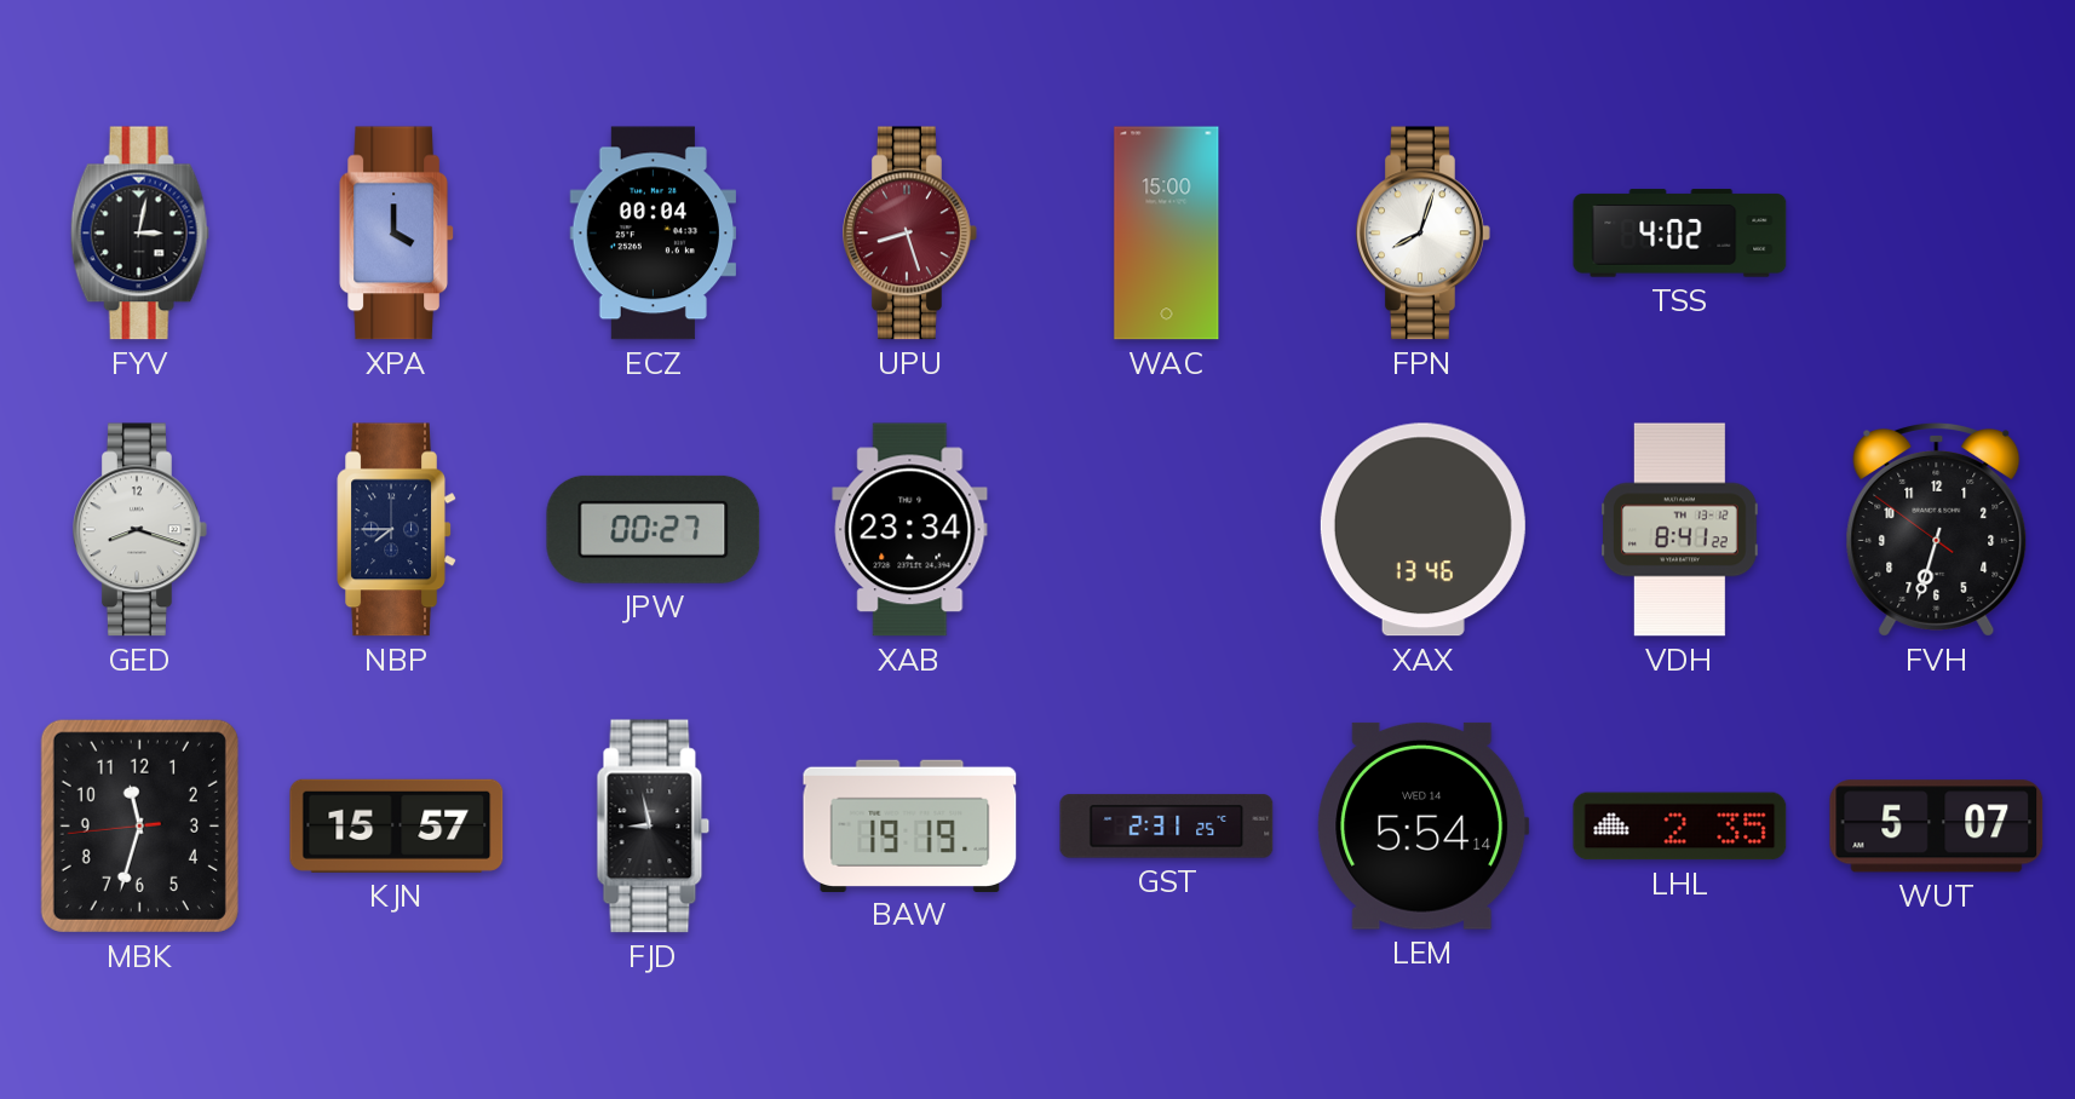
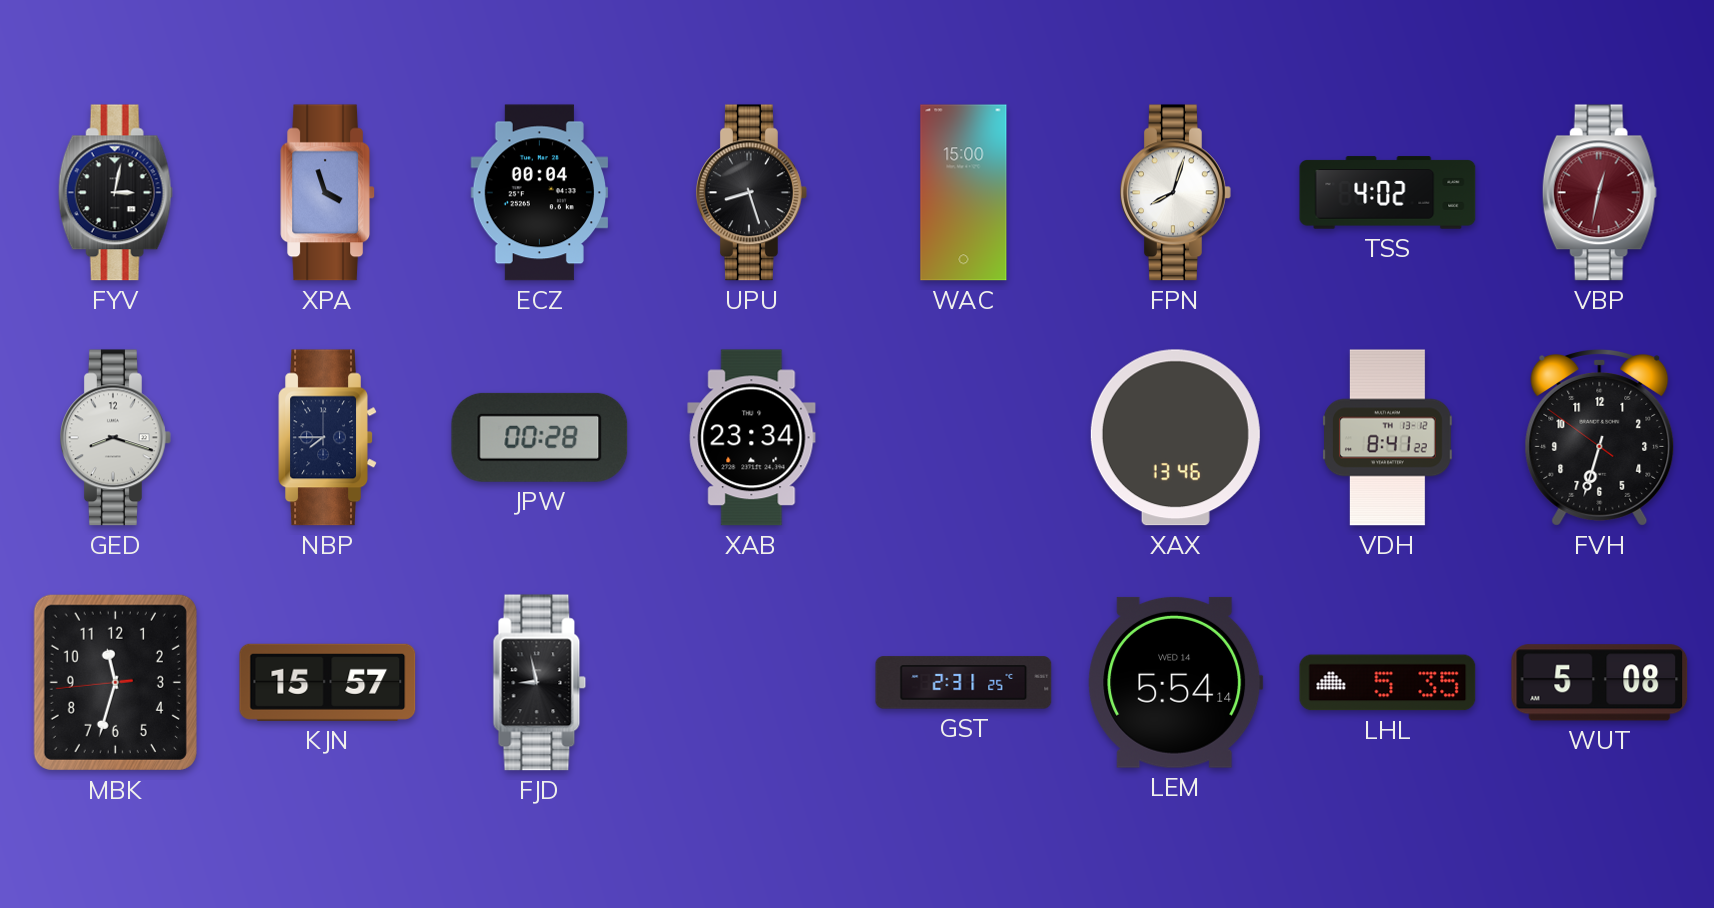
XPA: 4:00 -> 3:57
UPU dial: burgundy -> black
VBP: none -> 12:32
JPW: 00:27 -> 00:28
BAW: 19:19 -> none
LHL: 2:35 -> 5:35
WUT: 5:07 -> 5:08
